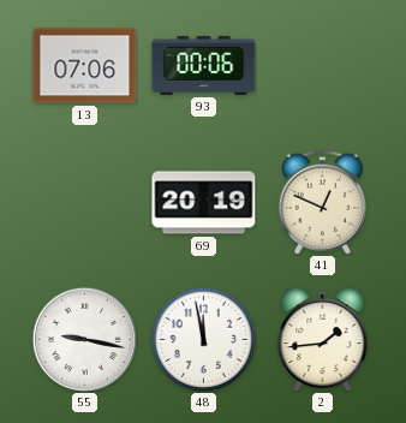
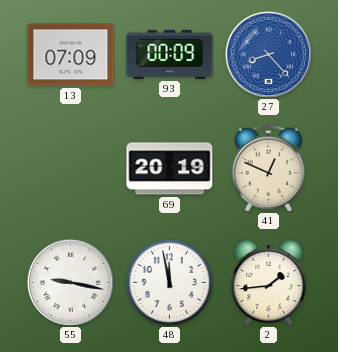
13: 07:06 -> 07:09
93: 00:06 -> 00:09
27: none -> 8:23
